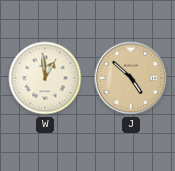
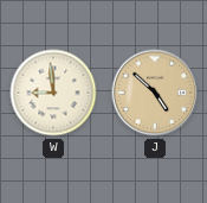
W: 12:59 -> 8:59
